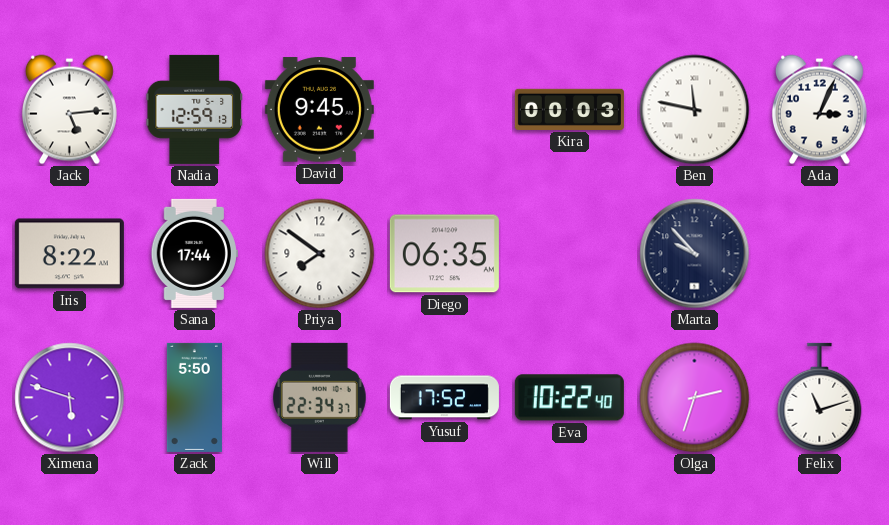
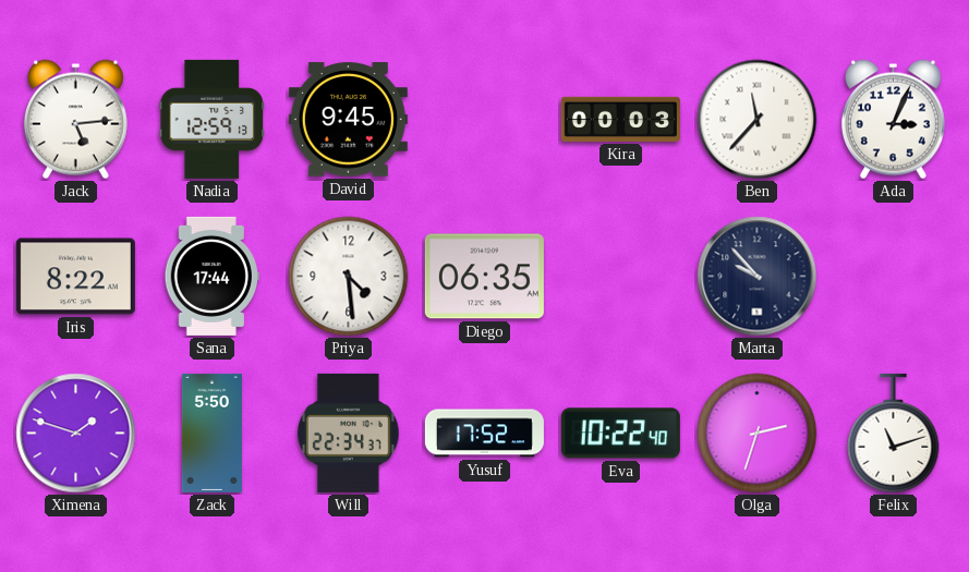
Ben: 11:47 -> 11:37
Priya: 7:51 -> 4:29
Ximena: 5:48 -> 1:48
